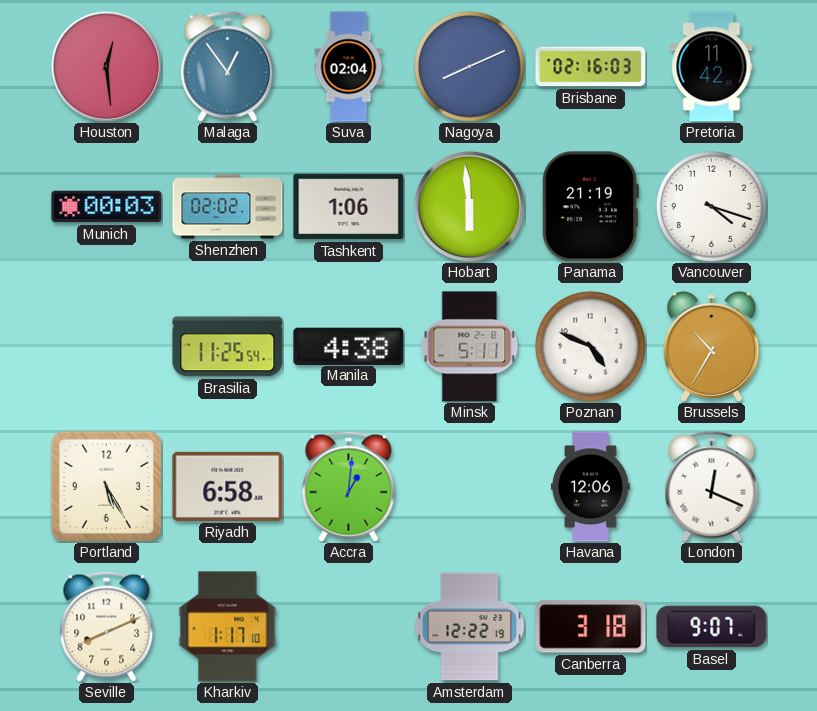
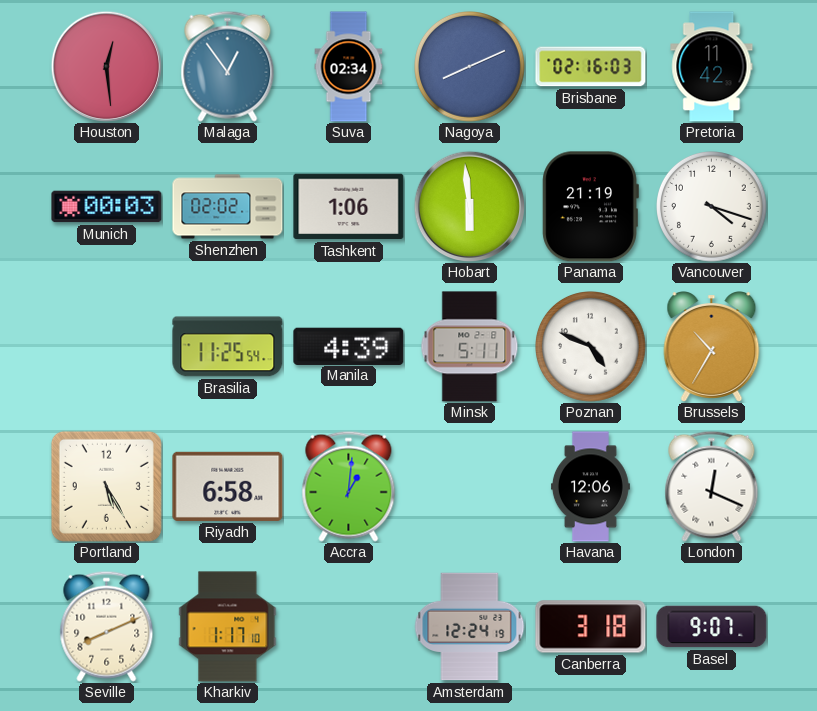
Suva: 02:04 -> 02:34
Manila: 4:38 -> 4:39
Amsterdam: 12:22 -> 12:24
